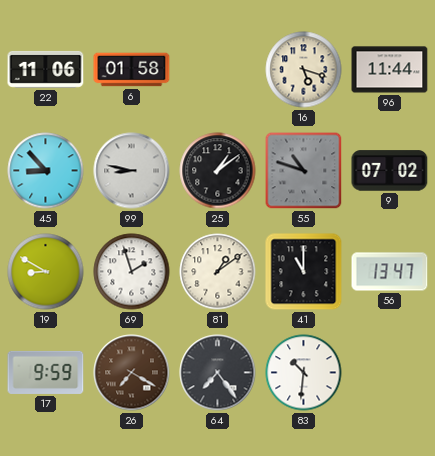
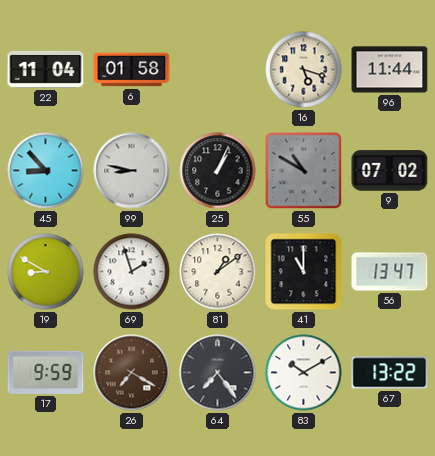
22: 11:06 -> 11:04
25: 1:09 -> 1:04
55: 10:48 -> 10:50
83: 10:31 -> 10:10
67: none -> 13:22
